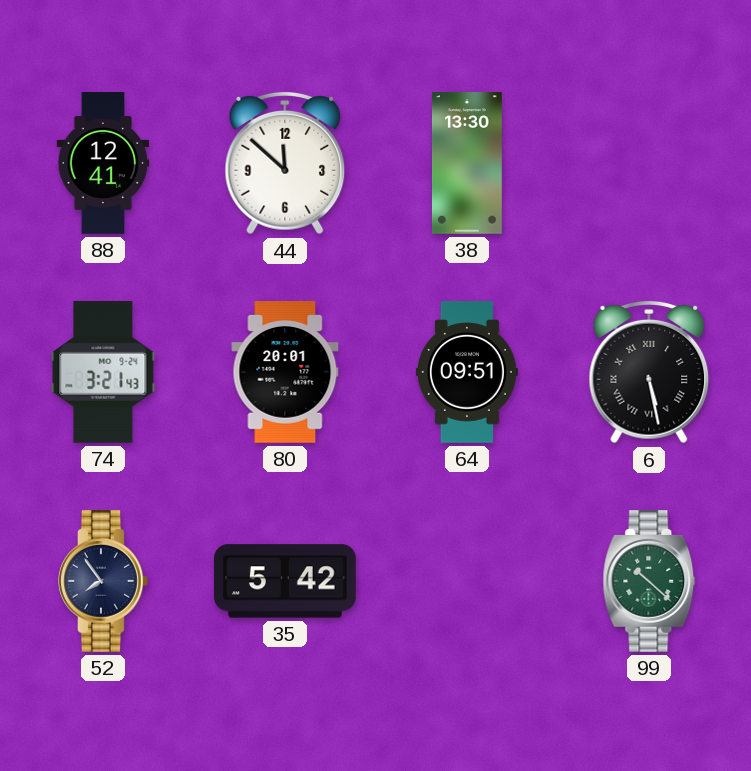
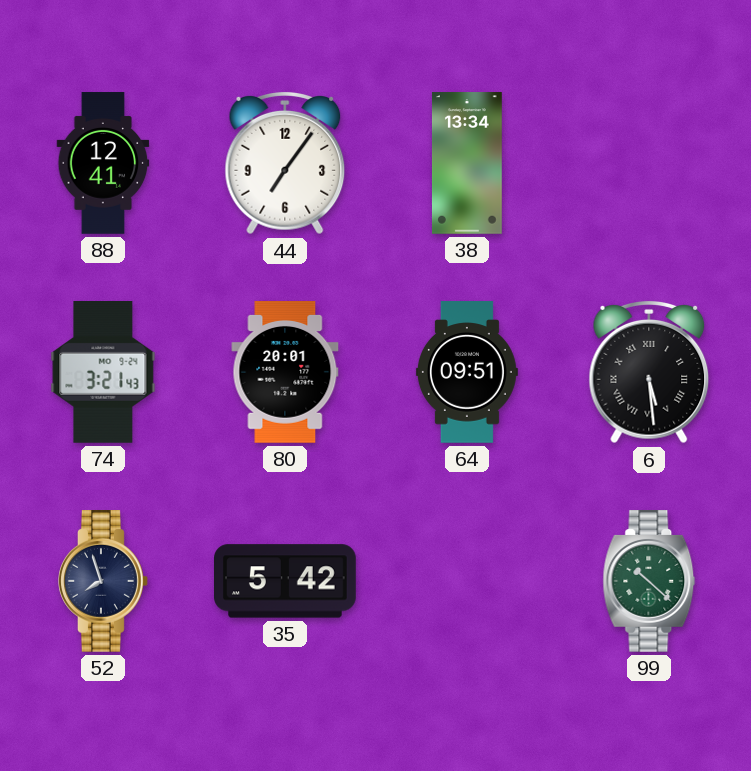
44: 11:52 -> 7:06
38: 13:30 -> 13:34
6: 5:28 -> 5:29
52: 7:54 -> 7:57
